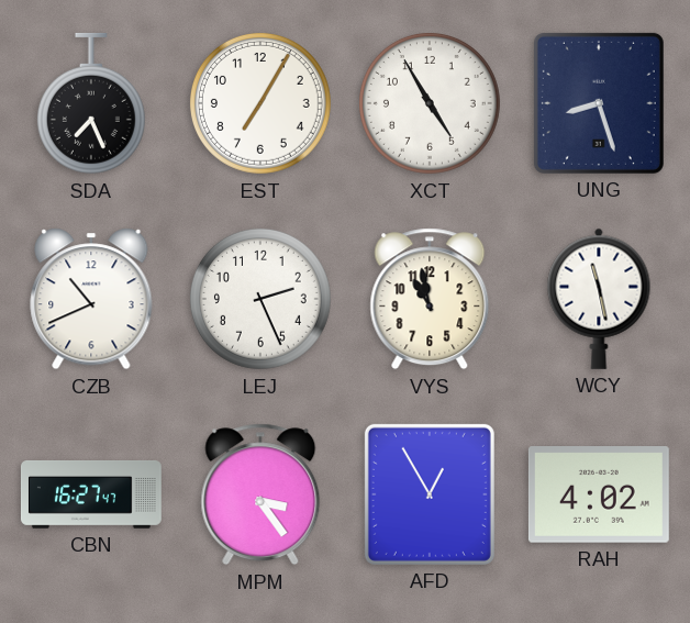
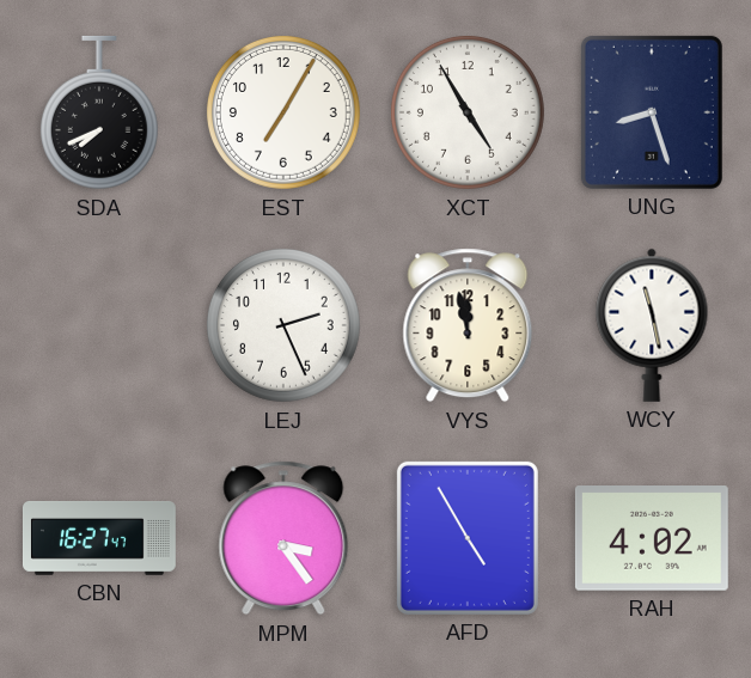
SDA: 7:26 -> 7:41
CZB: 10:41 -> none
VYS: 10:58 -> 11:58
AFD: 12:55 -> 4:55
